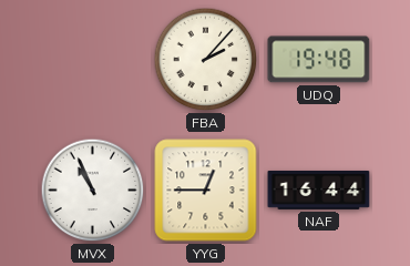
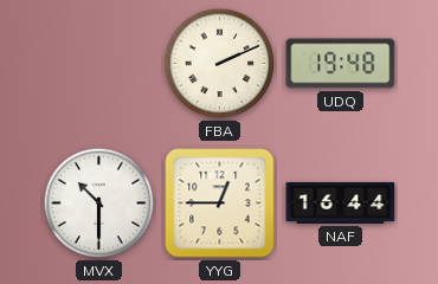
FBA: 2:07 -> 2:11
MVX: 10:56 -> 10:30
